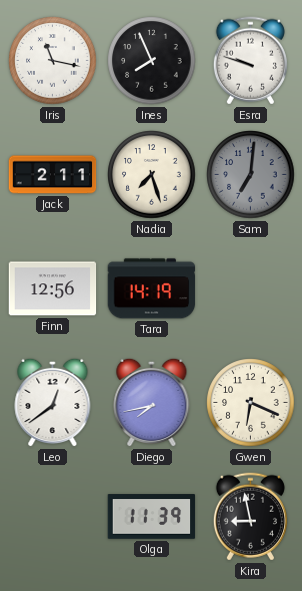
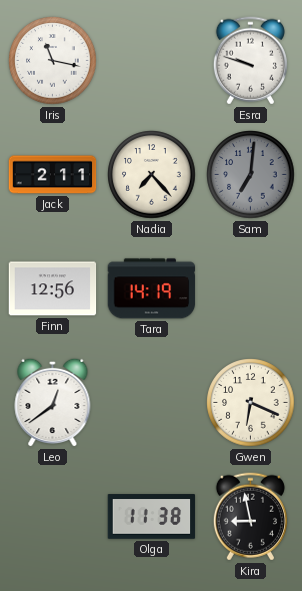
Ines: 7:56 -> none
Nadia: 7:27 -> 7:23
Diego: 7:43 -> none
Olga: 11:39 -> 11:38
